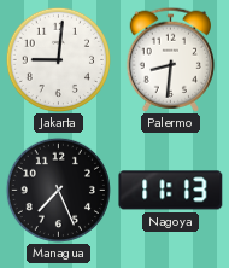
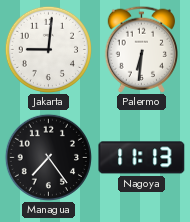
Palermo: 8:31 -> 6:31
Managua: 7:26 -> 7:24
